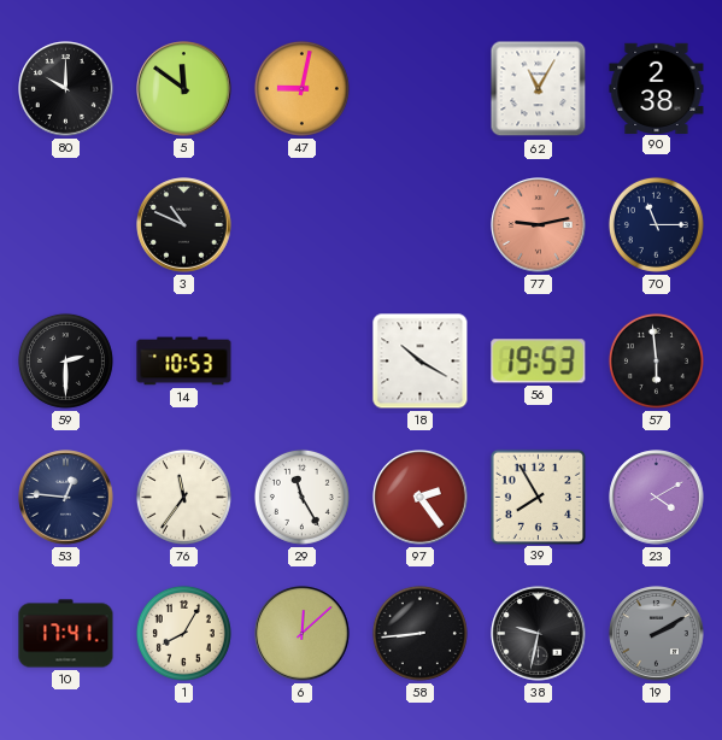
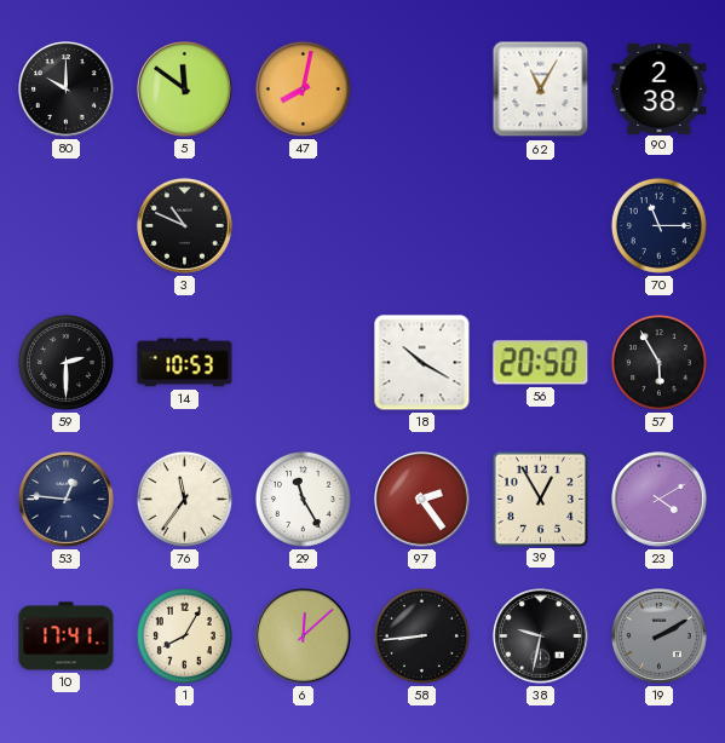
47: 9:02 -> 8:02
77: 9:13 -> none
56: 19:53 -> 20:50
57: 5:59 -> 5:55
39: 7:55 -> 12:55
